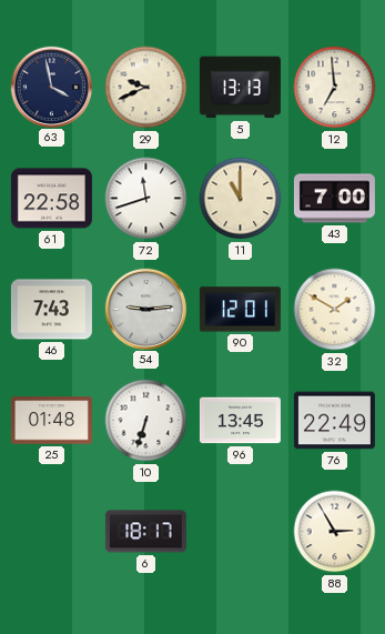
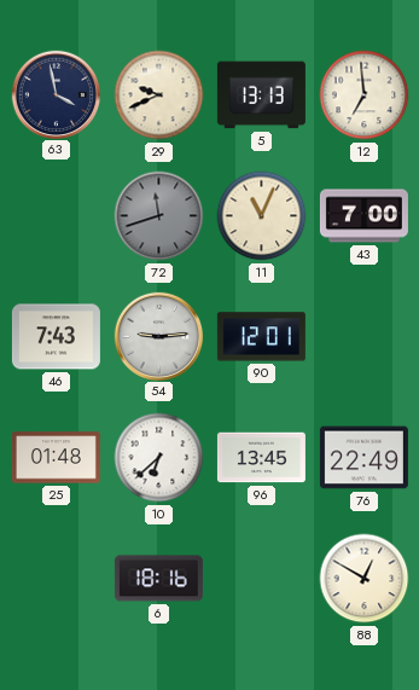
61: 22:58 -> none
72 dial: white -> grey
11: 11:00 -> 11:04
32: 1:50 -> none
10: 6:33 -> 6:38
6: 18:17 -> 18:16
88: 2:55 -> 12:50
